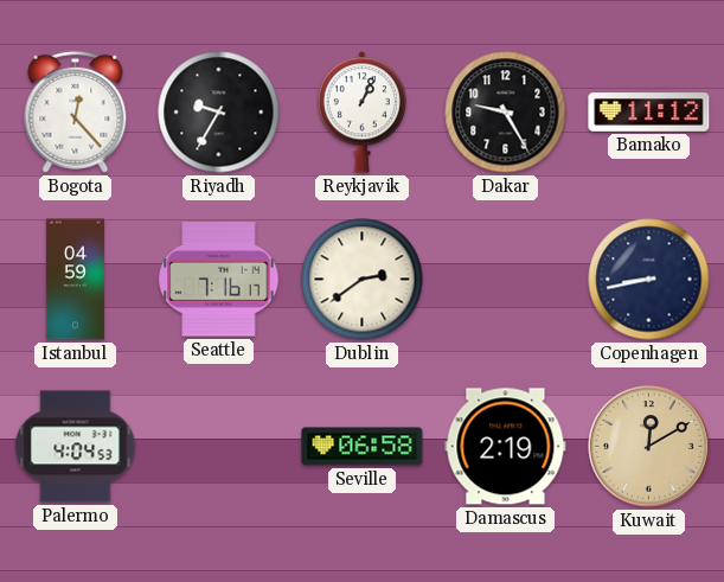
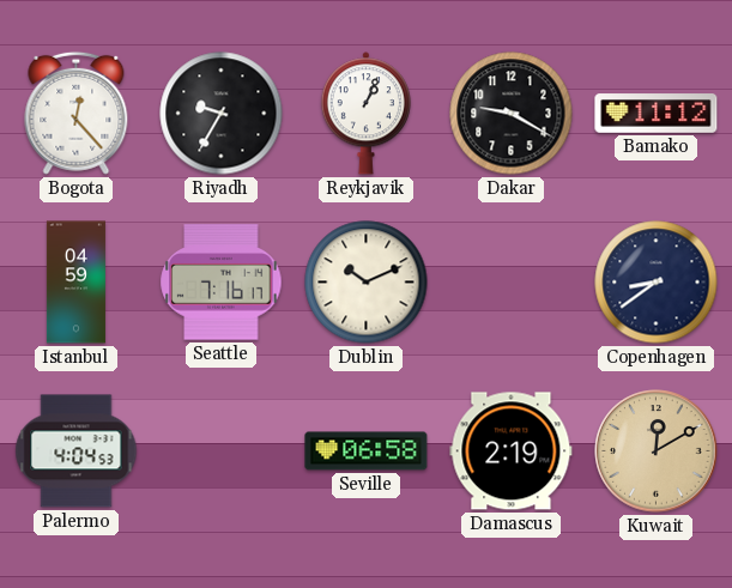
Dakar: 9:25 -> 9:20
Dublin: 2:39 -> 10:11
Copenhagen: 8:43 -> 8:39
